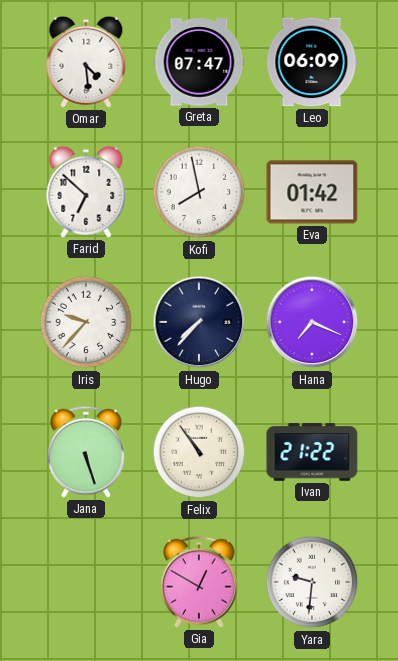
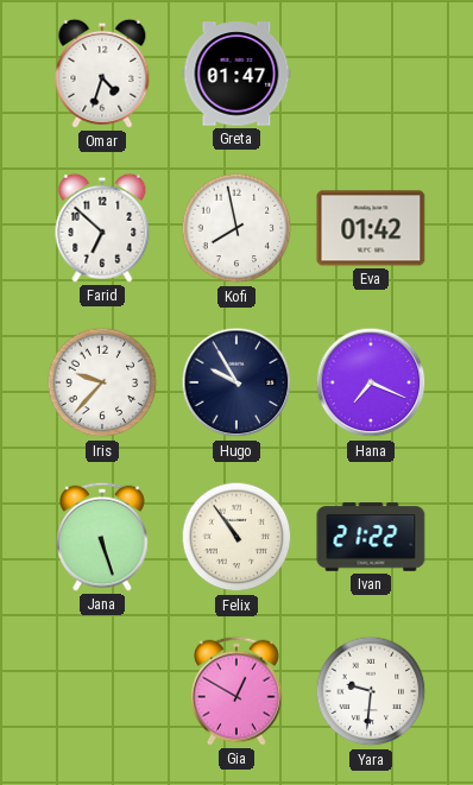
Omar: 4:29 -> 4:33
Greta: 07:47 -> 01:47
Leo: 06:09 -> none
Hugo: 7:37 -> 9:55
